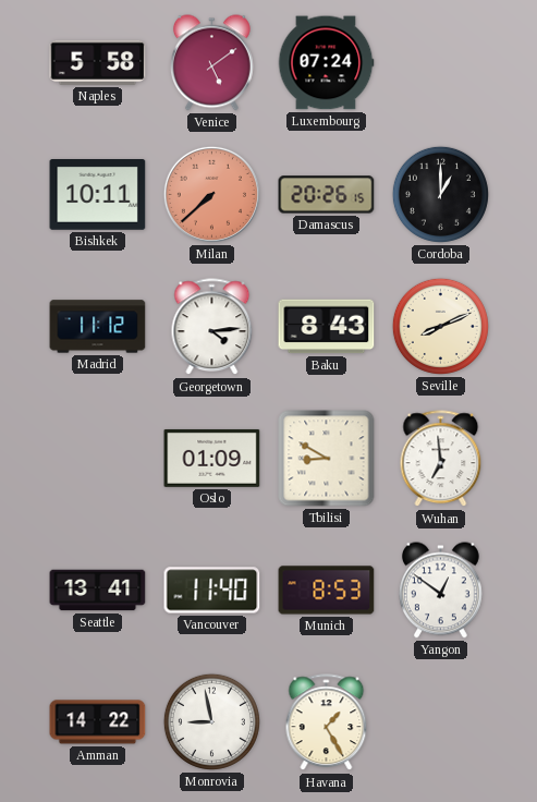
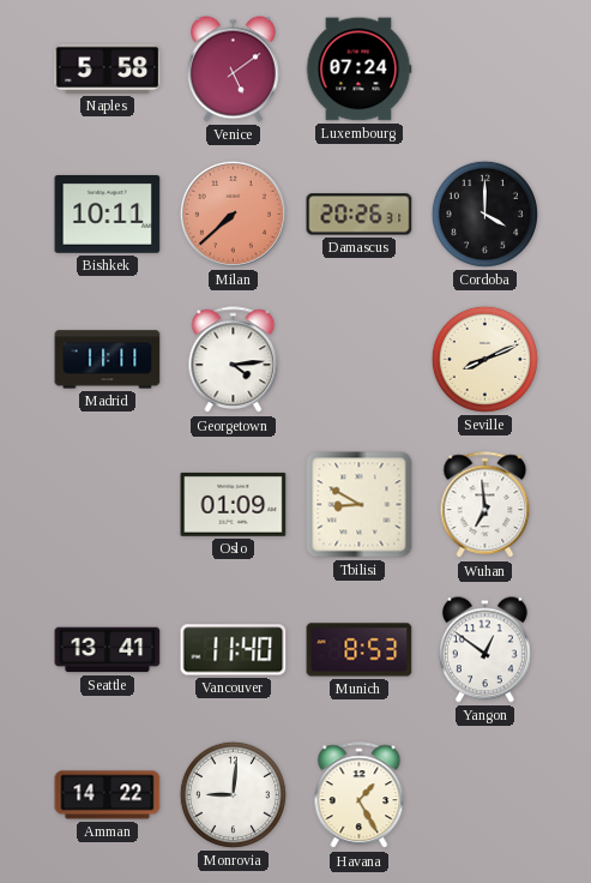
Damascus: 20:26:15 -> 20:26:31
Cordoba: 1:00 -> 4:00
Madrid: 11:12 -> 11:11
Baku: 8:43 -> none
Monrovia: 8:58 -> 9:01
